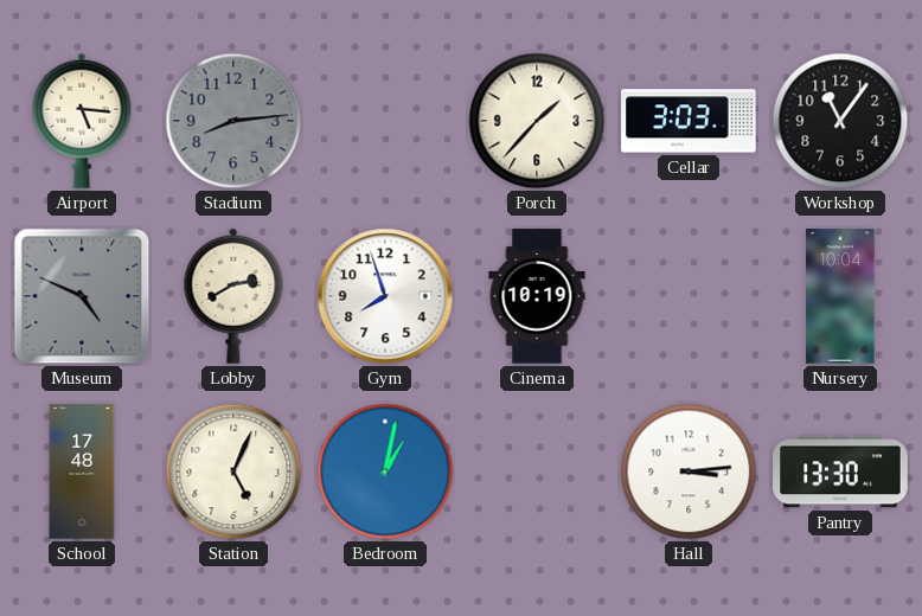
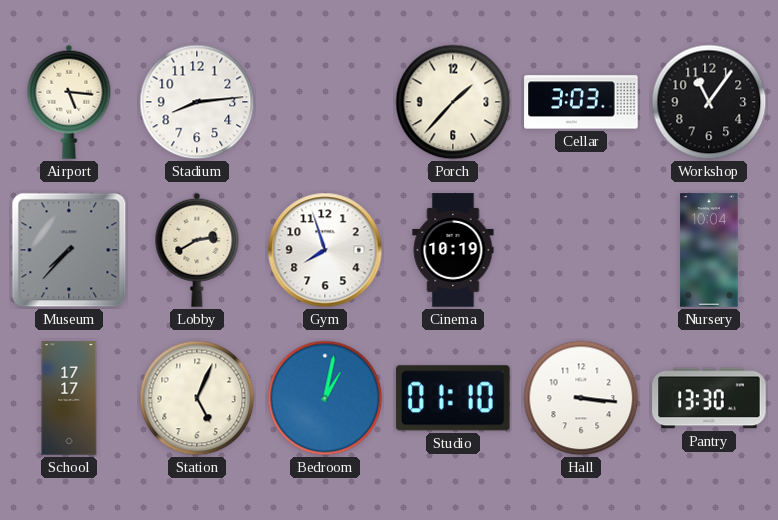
Stadium dial: grey -> white
Museum: 4:49 -> 7:37
School: 17:48 -> 17:17
Studio: none -> 01:10
Hall: 3:14 -> 3:16
